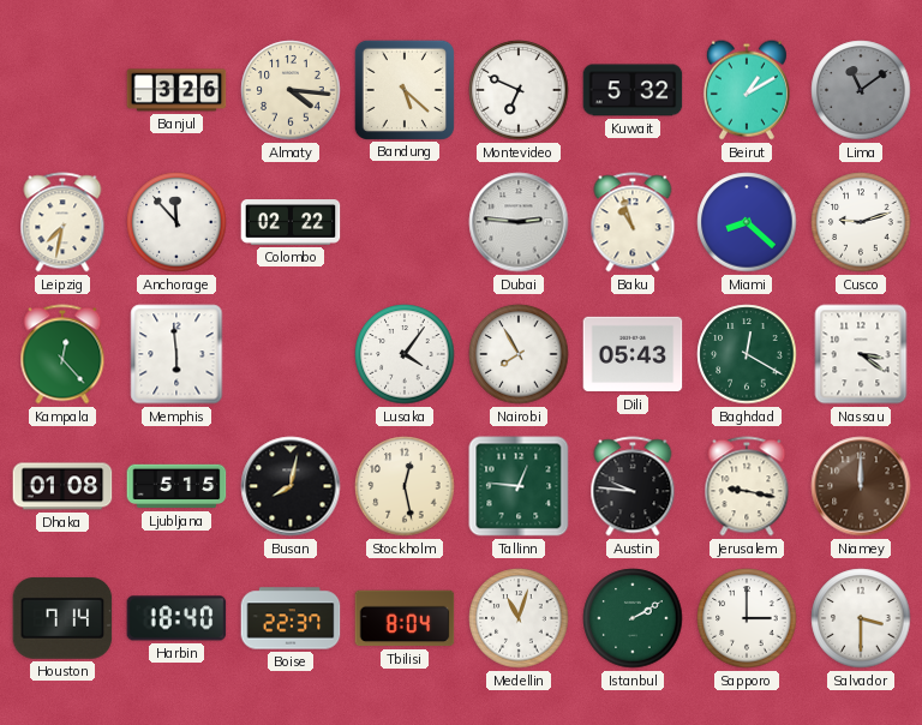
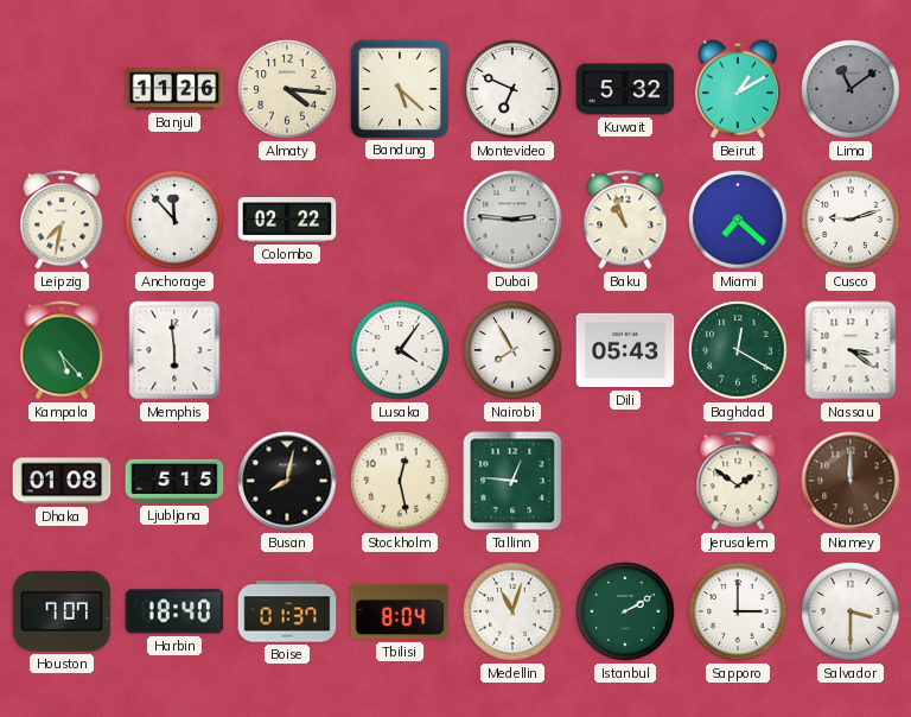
Banjul: 3:26 -> 11:26
Miami: 8:22 -> 7:22
Kampala: 12:23 -> 5:23
Austin: 9:46 -> none
Jerusalem: 9:17 -> 1:51
Houston: 7:14 -> 7:07
Boise: 22:37 -> 01:37
